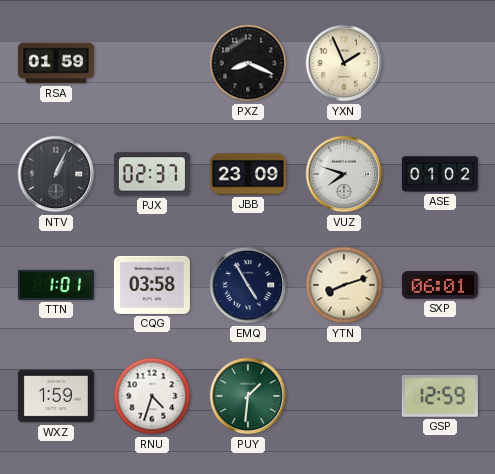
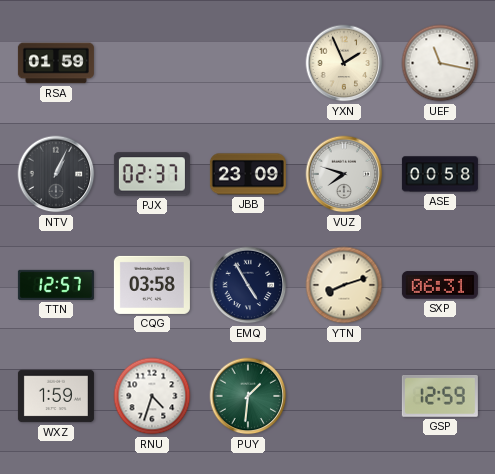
PXZ: 8:19 -> none
UEF: none -> 11:17
ASE: 01:02 -> 00:58
TTN: 1:01 -> 12:57
SXP: 06:01 -> 06:31
